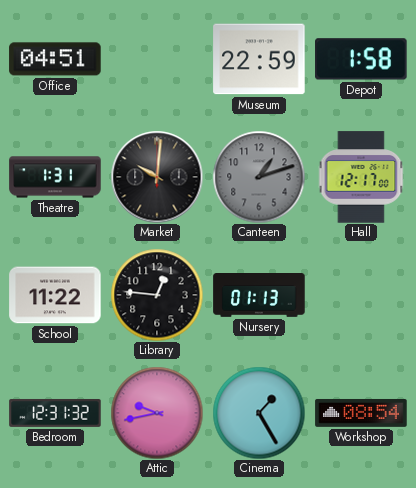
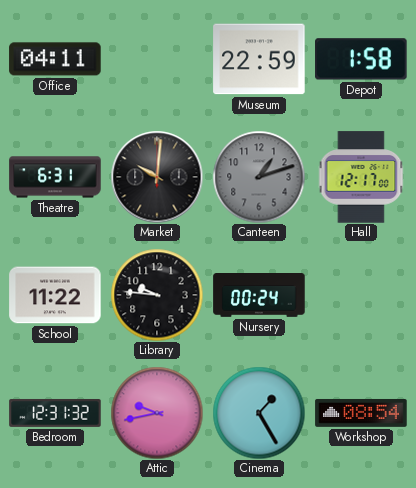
Office: 04:51 -> 04:11
Theatre: 1:31 -> 6:31
Library: 12:46 -> 9:46
Nursery: 01:13 -> 00:24
